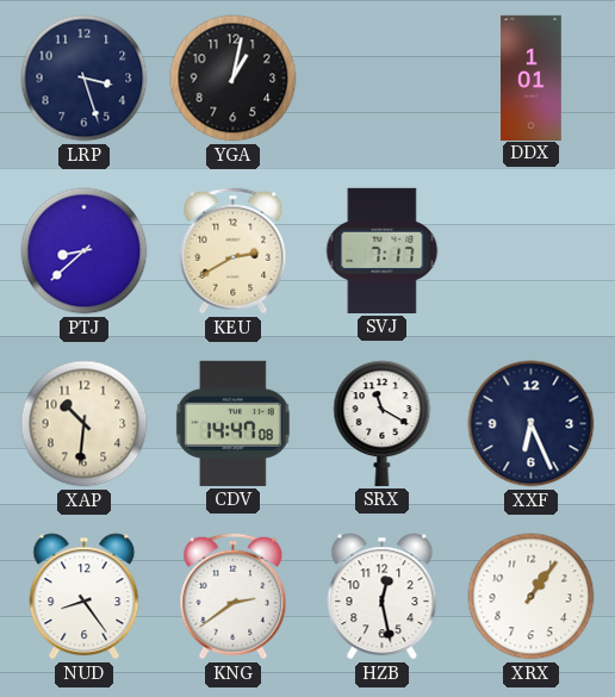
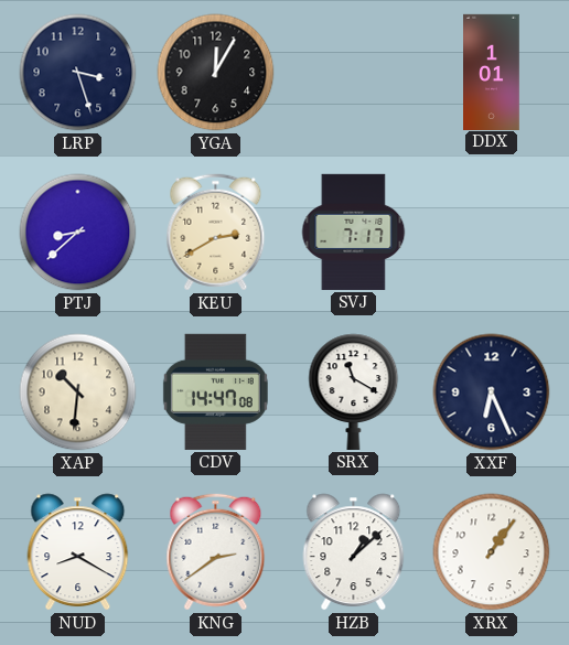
YGA: 1:02 -> 12:05
NUD: 8:24 -> 8:20
HZB: 12:28 -> 1:08
